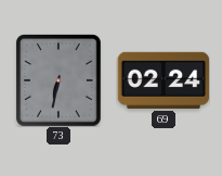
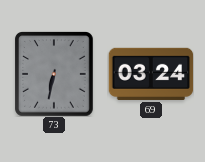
69: 02:24 -> 03:24
